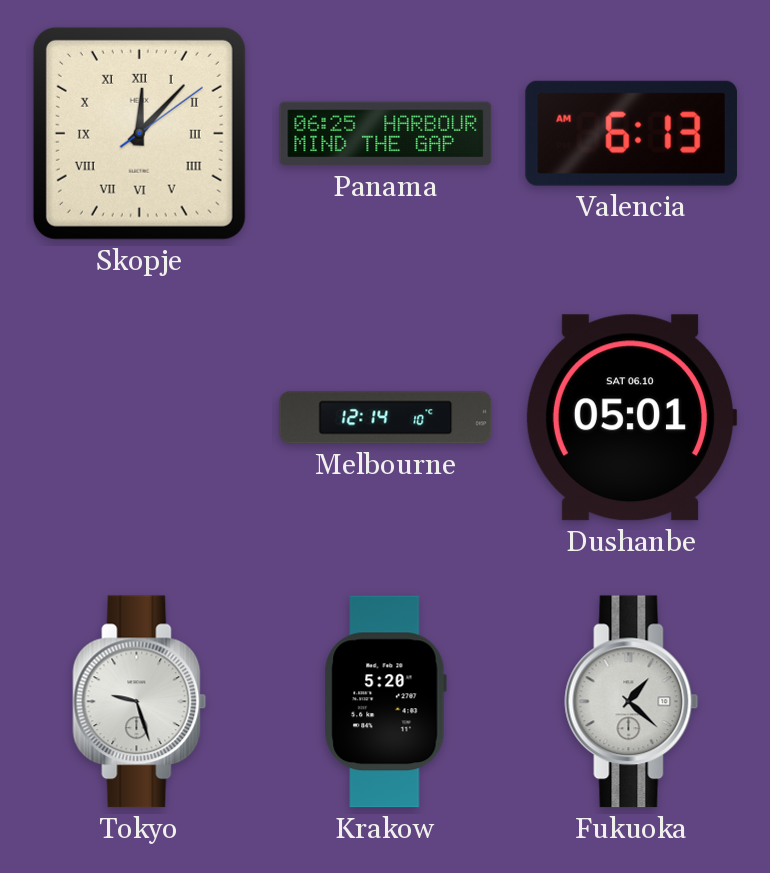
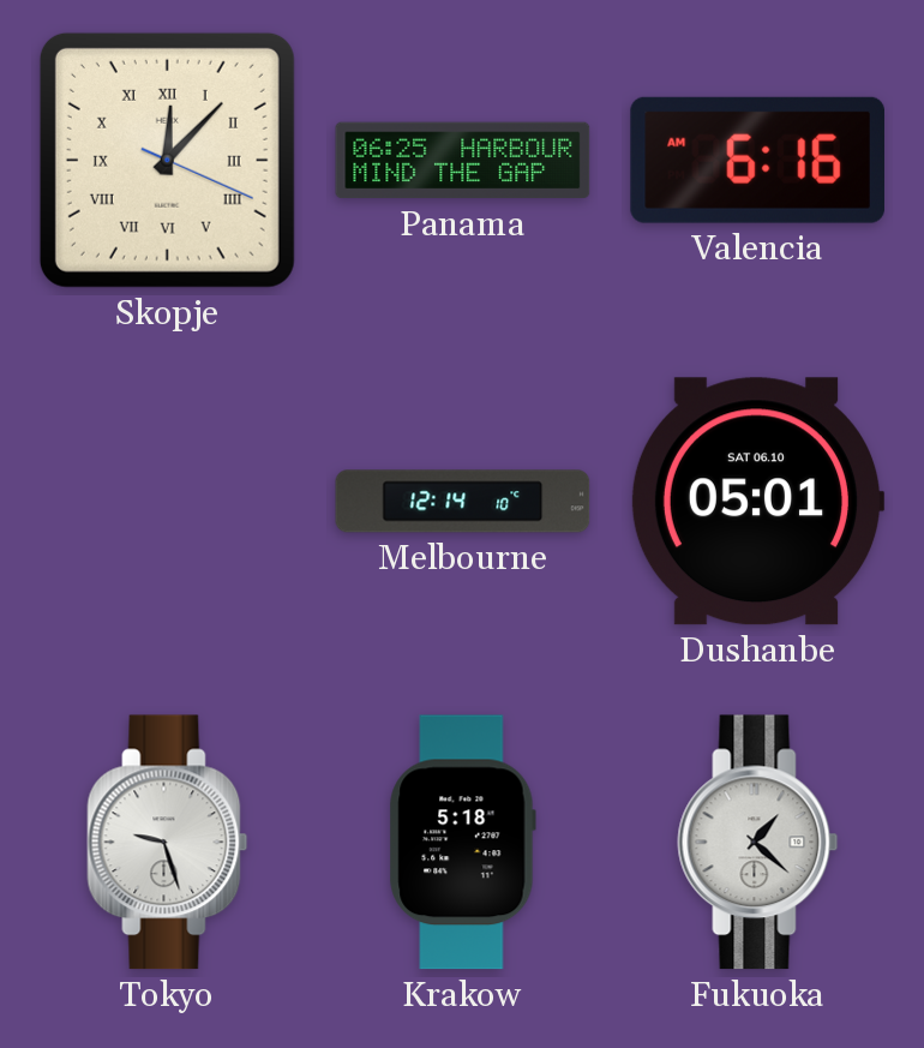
Skopje: 12:07:09 -> 12:07:19
Valencia: 6:13 -> 6:16
Krakow: 5:20 -> 5:18
